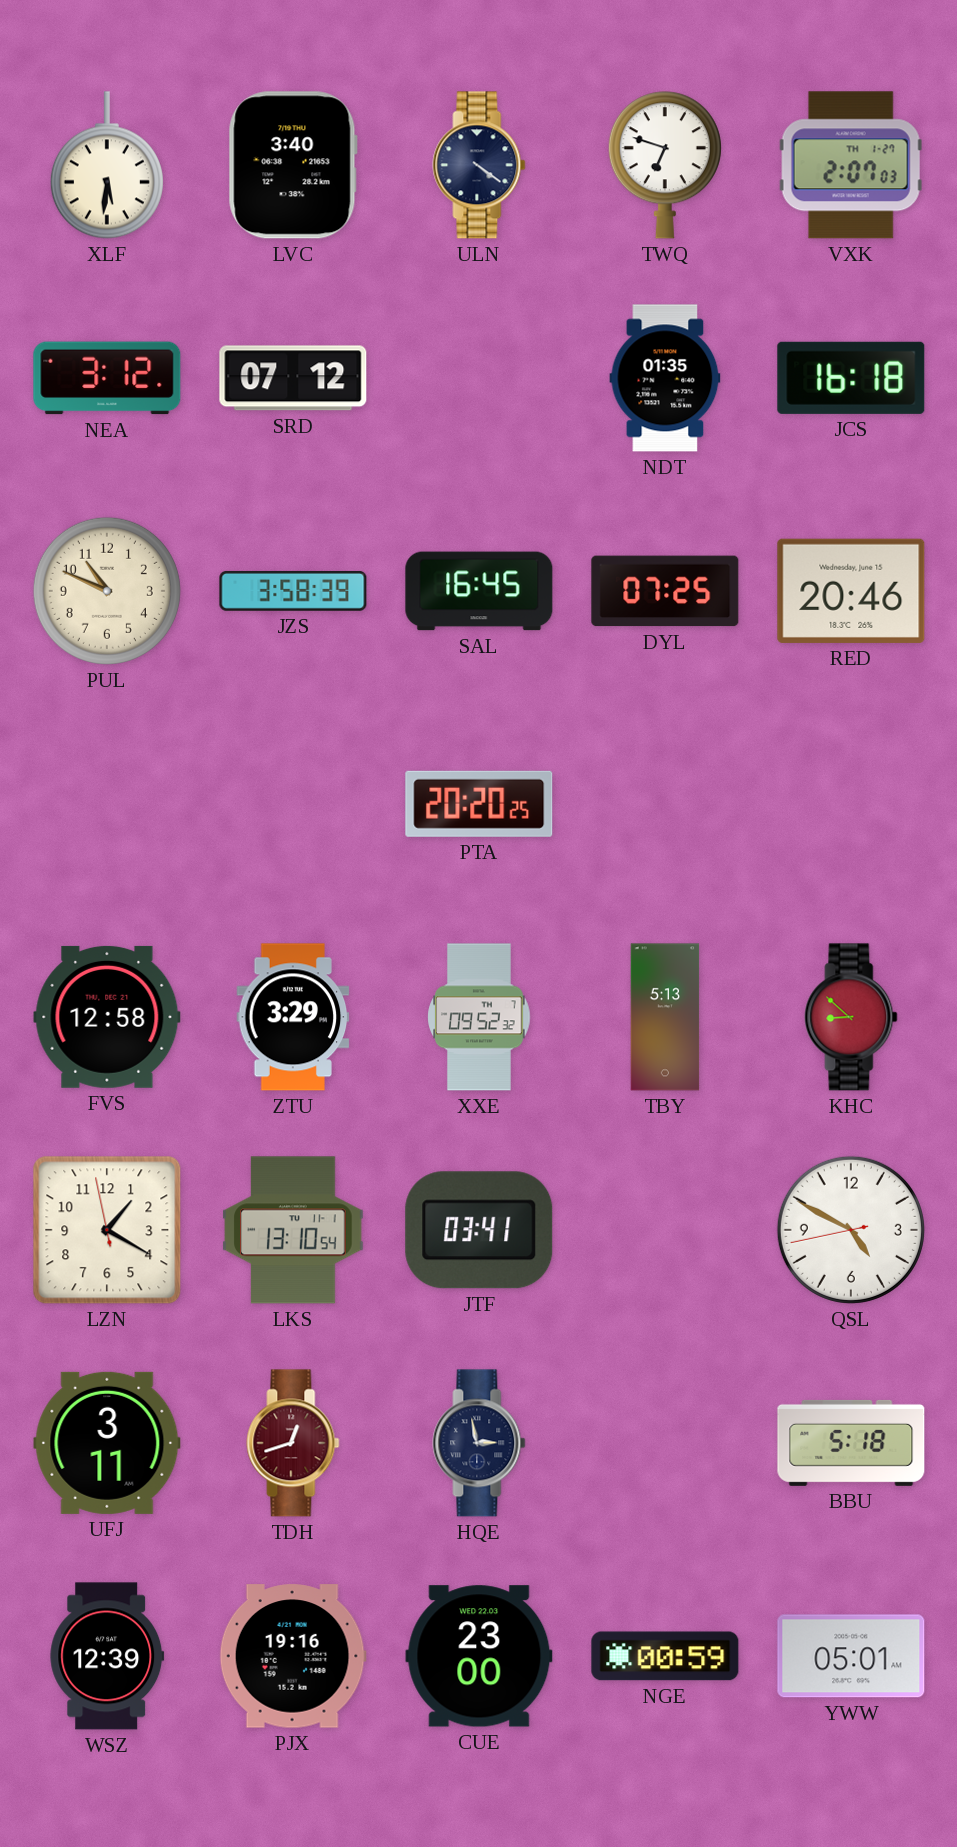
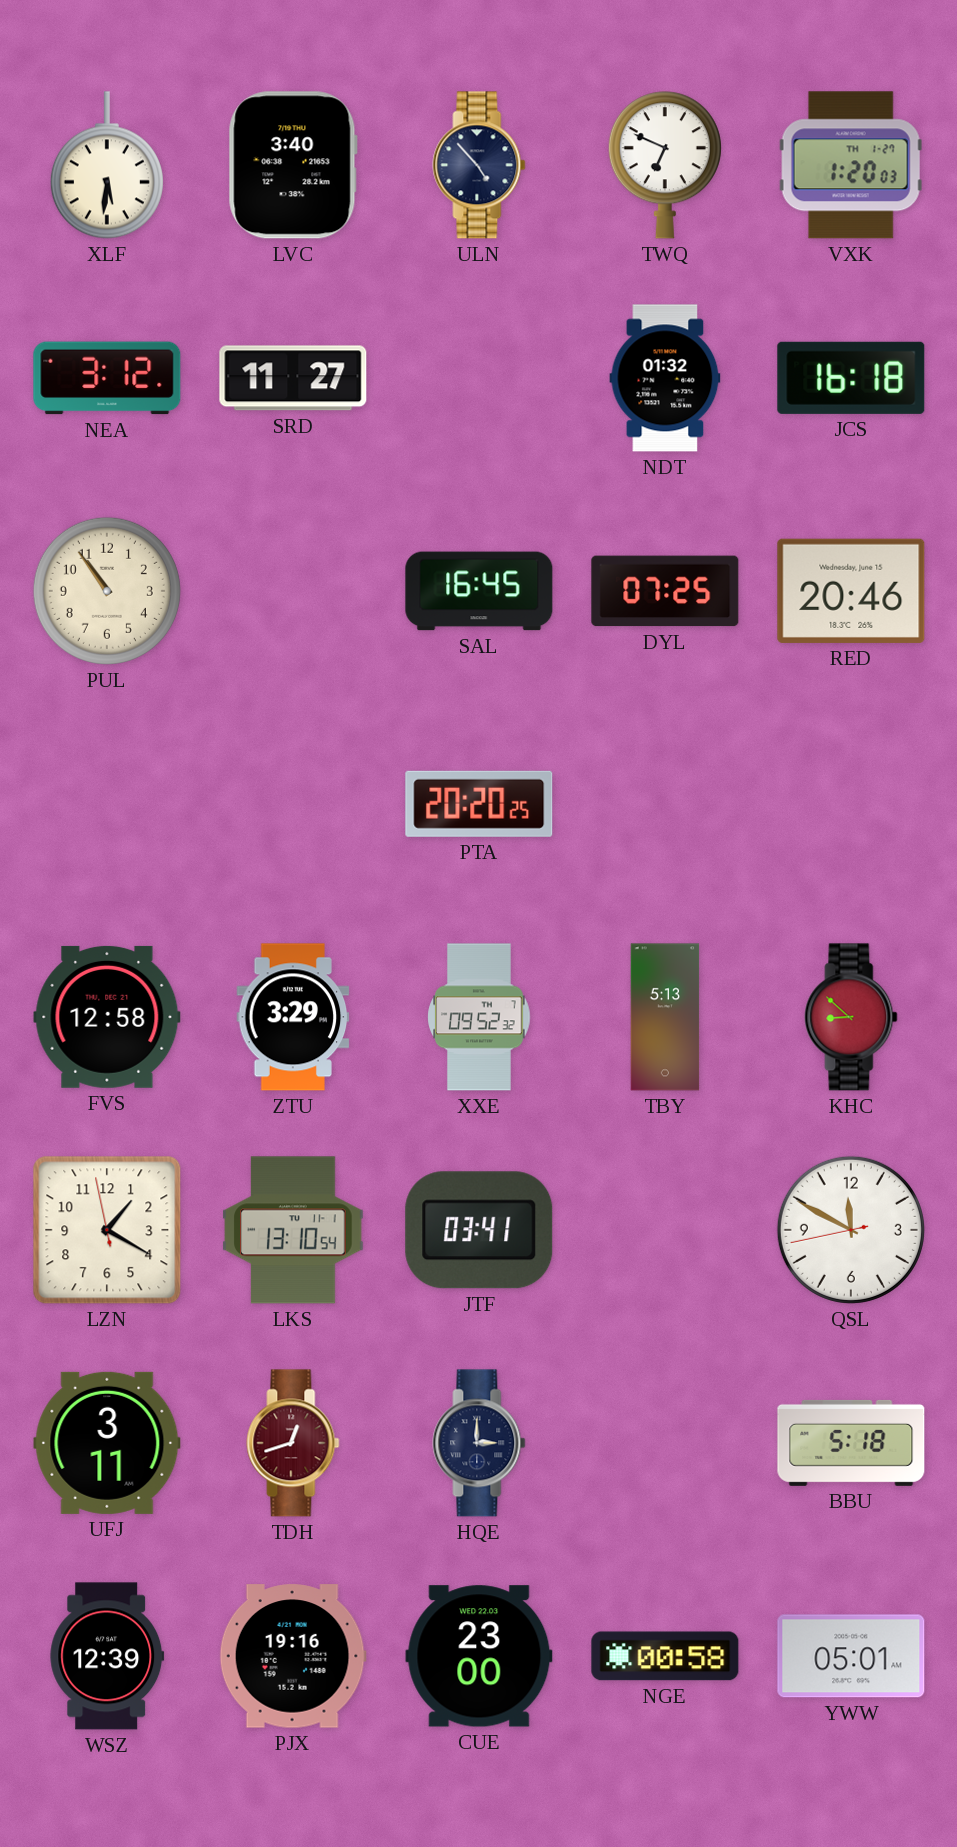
ULN: 4:21 -> 4:53
TWQ: 6:48 -> 6:49
VXK: 2:07 -> 1:20
SRD: 07:12 -> 11:27
NDT: 01:35 -> 01:32
PUL: 10:49 -> 10:54
JZS: 3:58 -> none
QSL: 4:49 -> 11:49
HQE: 2:58 -> 3:00
NGE: 00:59 -> 00:58
